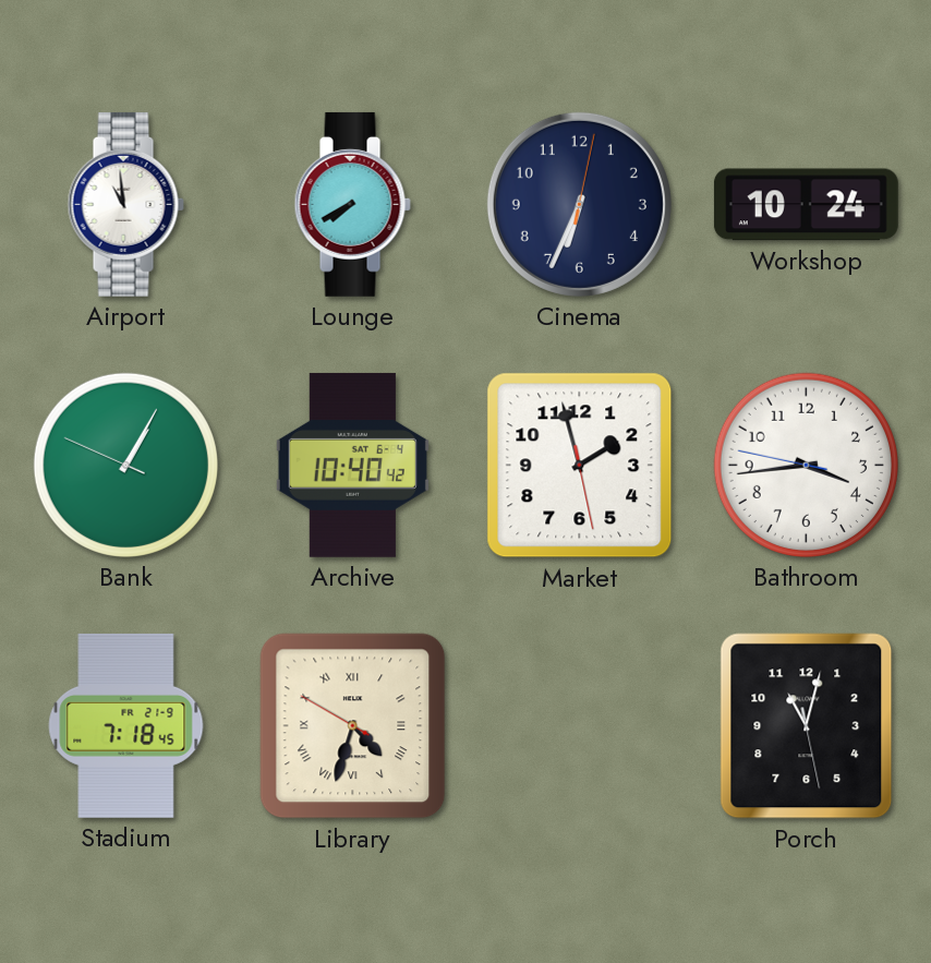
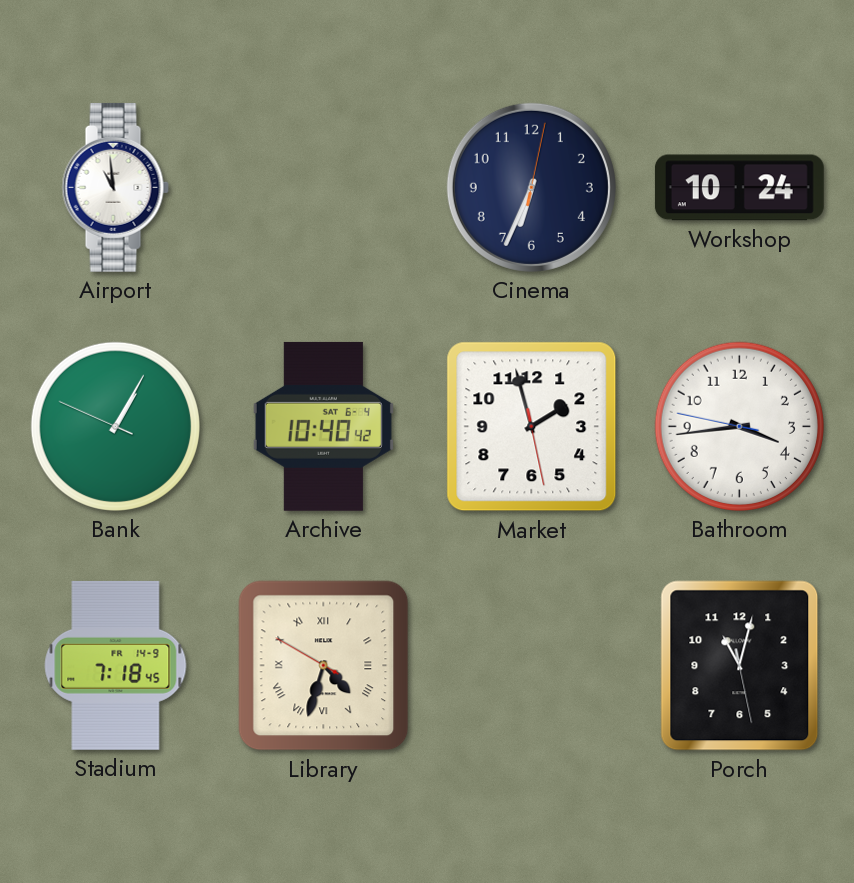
Lounge: 7:40 -> none
Stadium date: FR 21-9 -> FR 14-9
